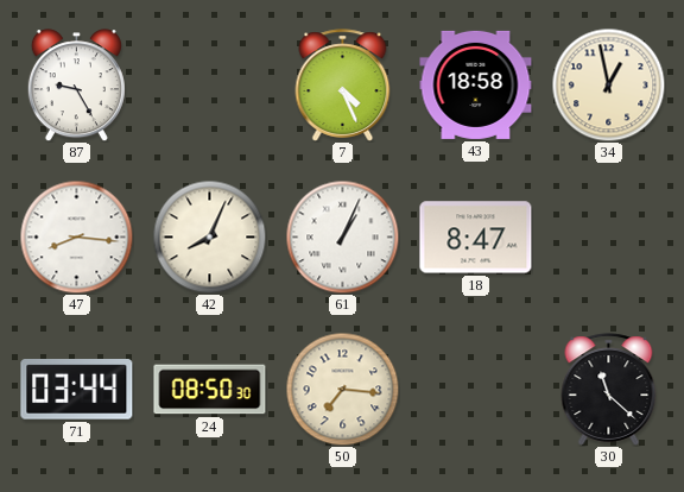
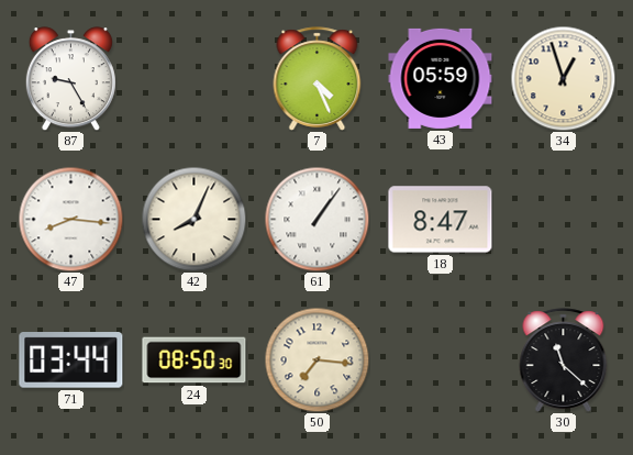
43: 18:58 -> 05:59
34: 12:58 -> 12:57
61: 1:04 -> 1:06
